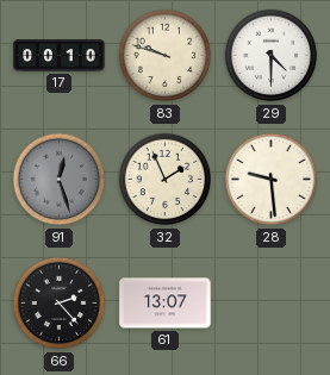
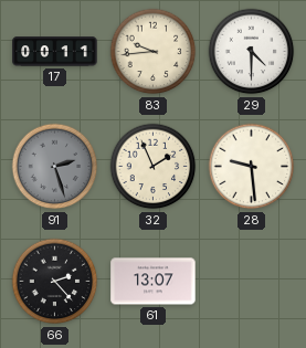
17: 00:10 -> 00:11
83: 9:48 -> 9:44
91: 12:27 -> 2:27
